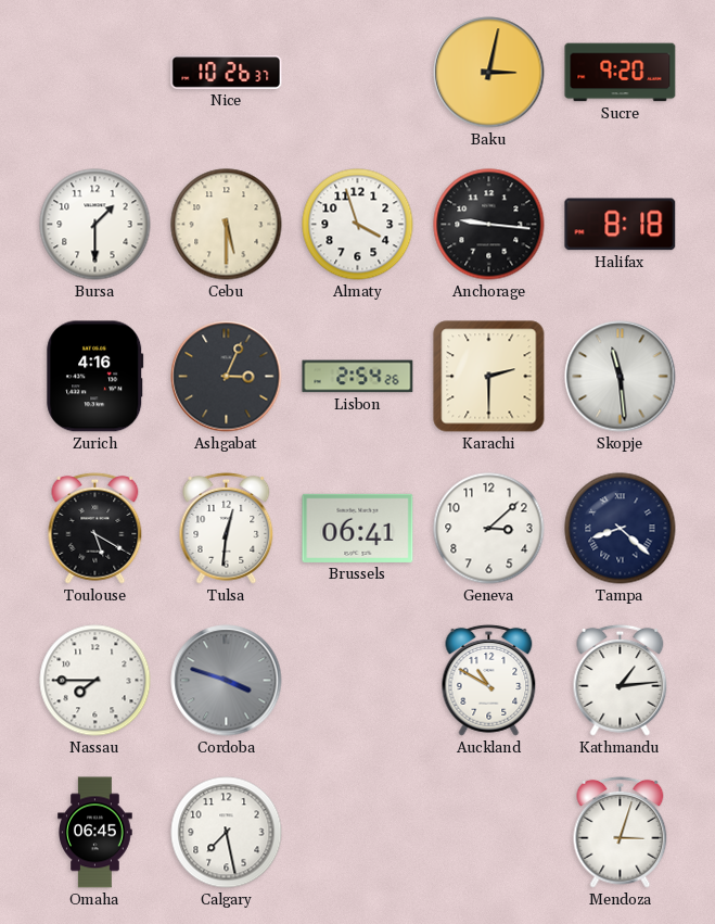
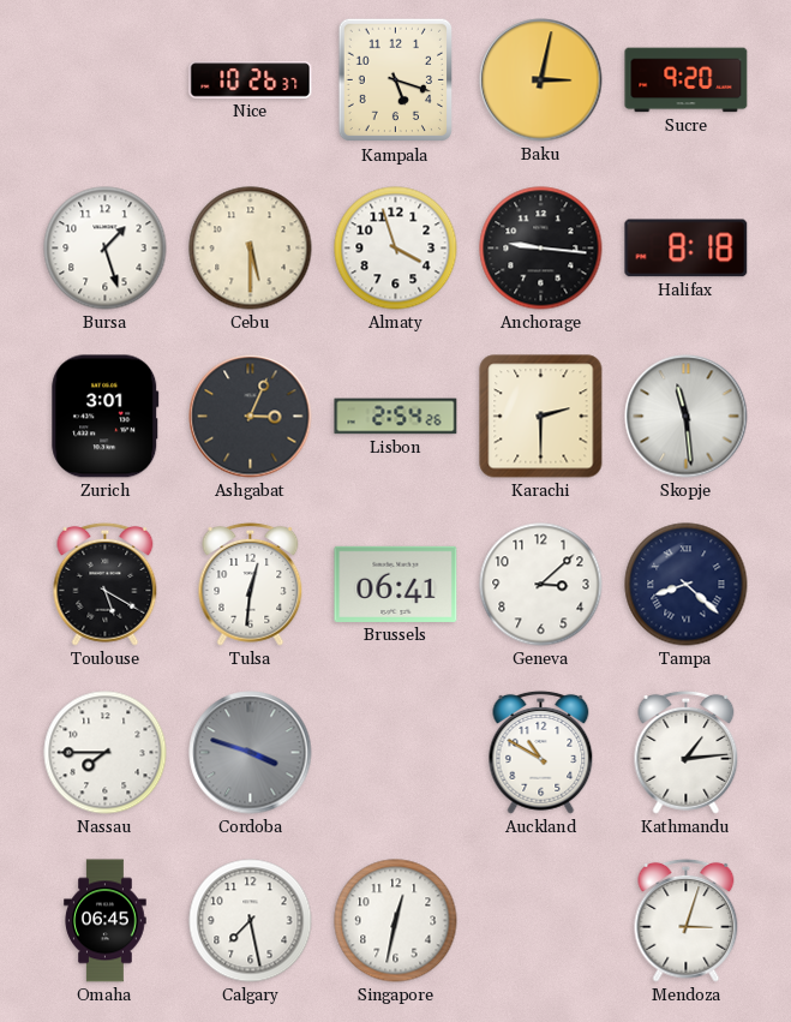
Kampala: none -> 5:18
Bursa: 1:30 -> 1:27
Zurich: 4:16 -> 3:01
Singapore: none -> 12:32
